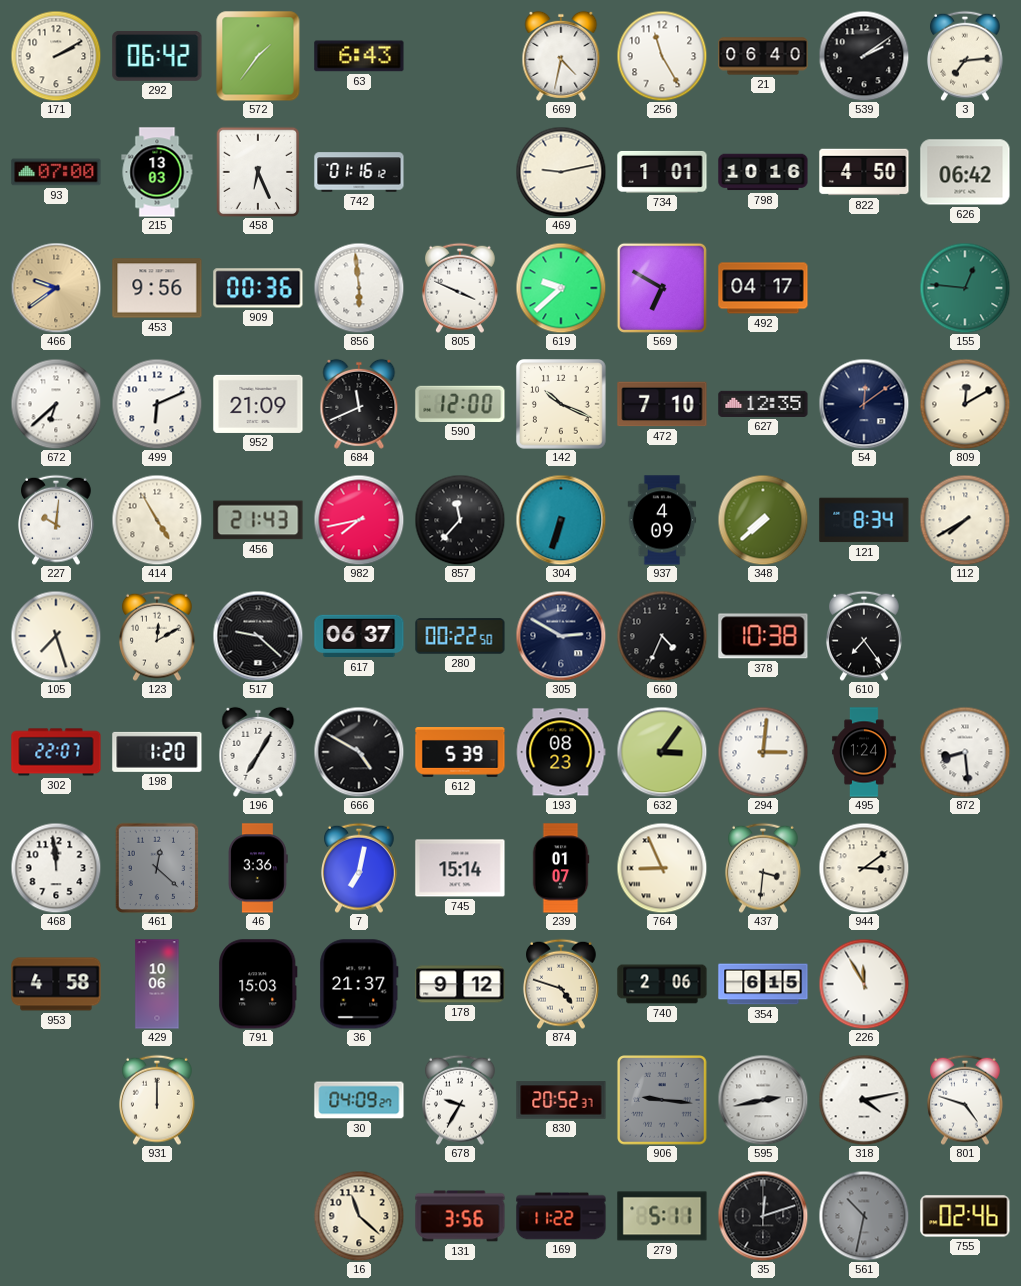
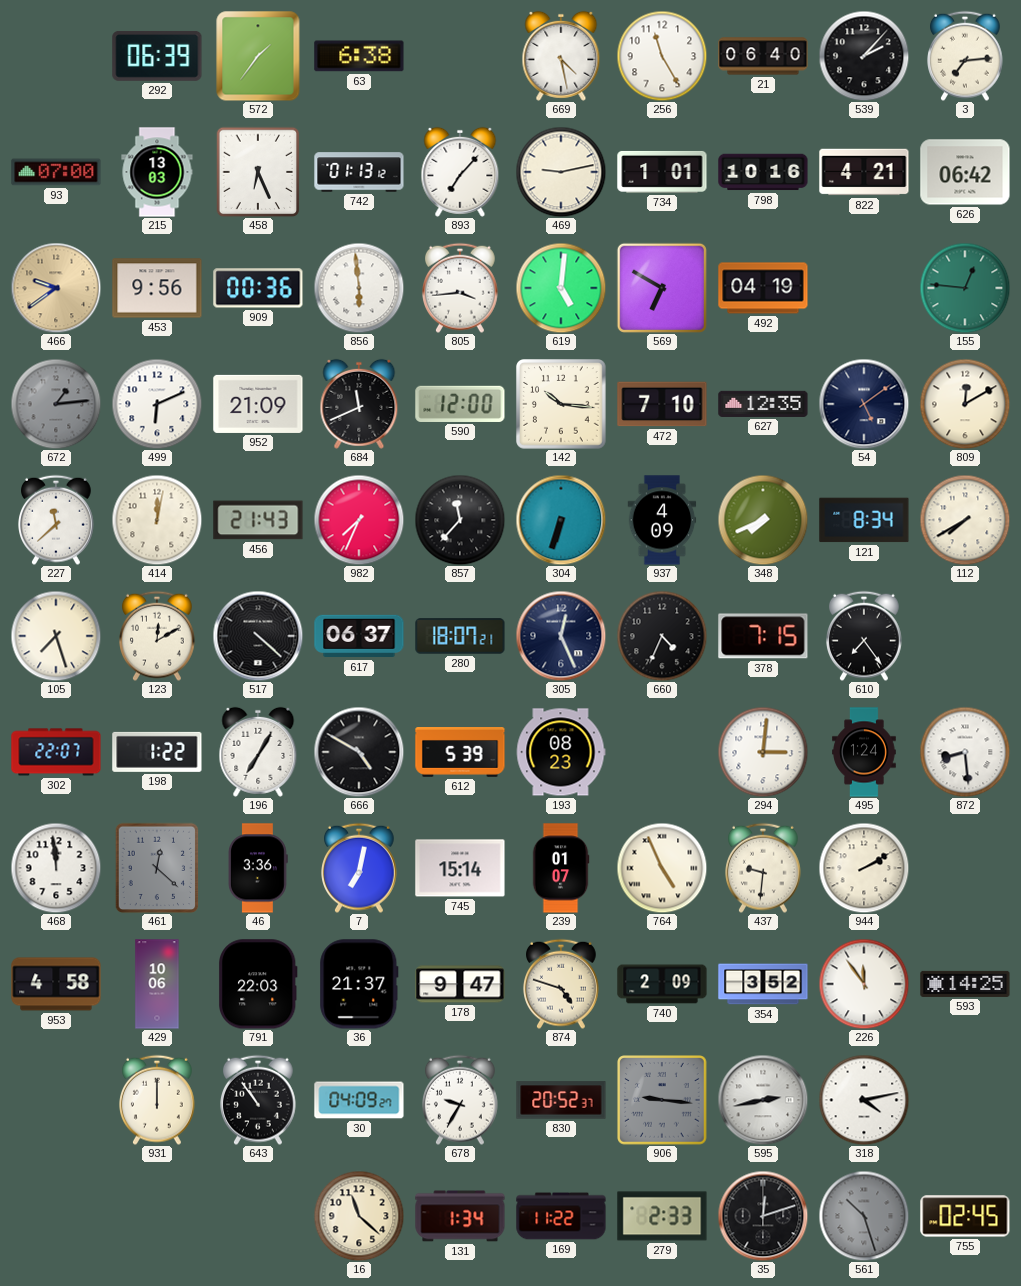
171: 2:10 -> none
292: 06:42 -> 06:39
63: 6:43 -> 6:38
669: 4:32 -> 4:28
539: 2:09 -> 2:07
742: 01:16 -> 01:13
893: none -> 7:07
822: 4:50 -> 4:21
805: 3:49 -> 3:44
619: 9:38 -> 5:01
492: 04:17 -> 04:19
672: 6:38 -> 1:14
672 dial: white -> grey
142: 10:19 -> 10:16
54: 12:09 -> 5:09
227: 10:01 -> 11:38
414: 4:55 -> 12:02
982: 7:43 -> 7:34
348: 7:38 -> 7:41
517: 9:22 -> 4:22
280: 00:22 -> 18:07
305: 2:50 -> 12:26
378: 10:38 -> 7:15
198: 1:20 -> 1:22
632: 3:06 -> none
764: 8:56 -> 4:56
437: 3:31 -> 9:31
944: 3:09 -> 2:10
791: 15:03 -> 22:03
178: 9:12 -> 9:47
740: 2:06 -> 2:09
354: 6:15 -> 3:52
226: 11:55 -> 11:54
593: none -> 14:25
643: none -> 10:54
801: 4:48 -> none
131: 3:56 -> 1:34
279: 5:11 -> 2:33
561: 10:32 -> 10:27
755: 02:46 -> 02:45
